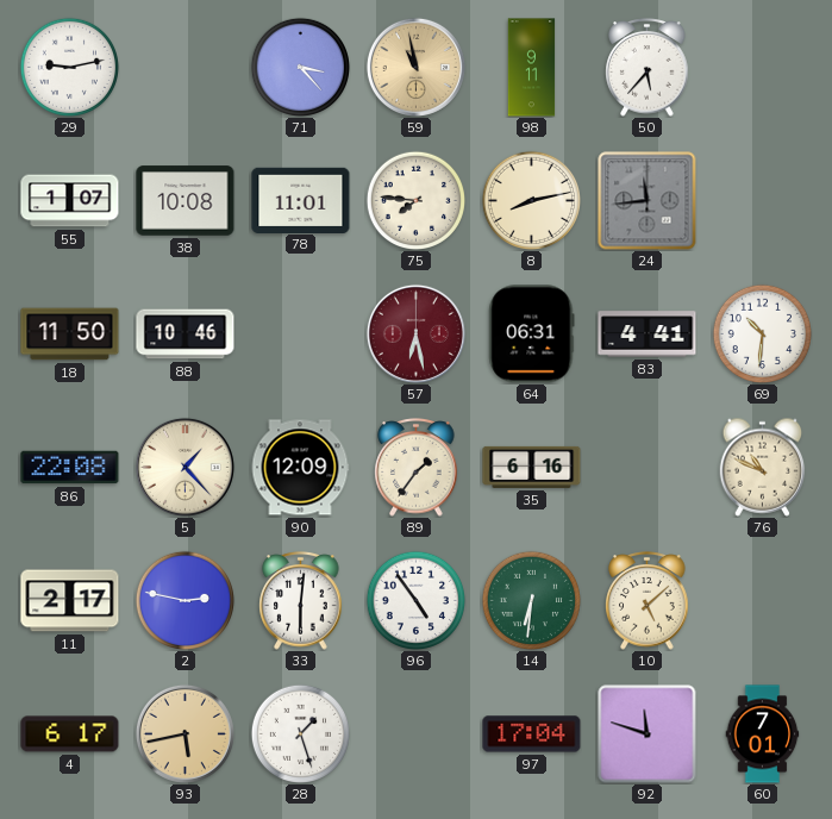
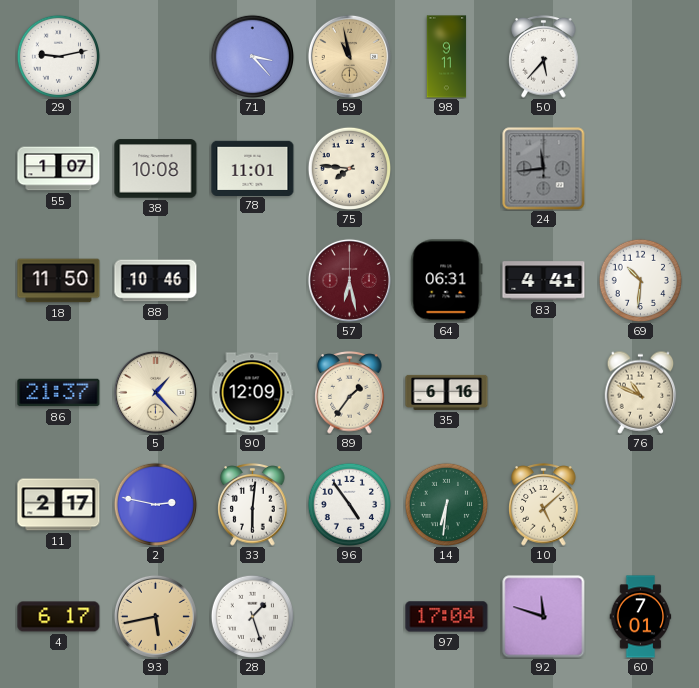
8: 8:13 -> none
86: 22:08 -> 21:37
